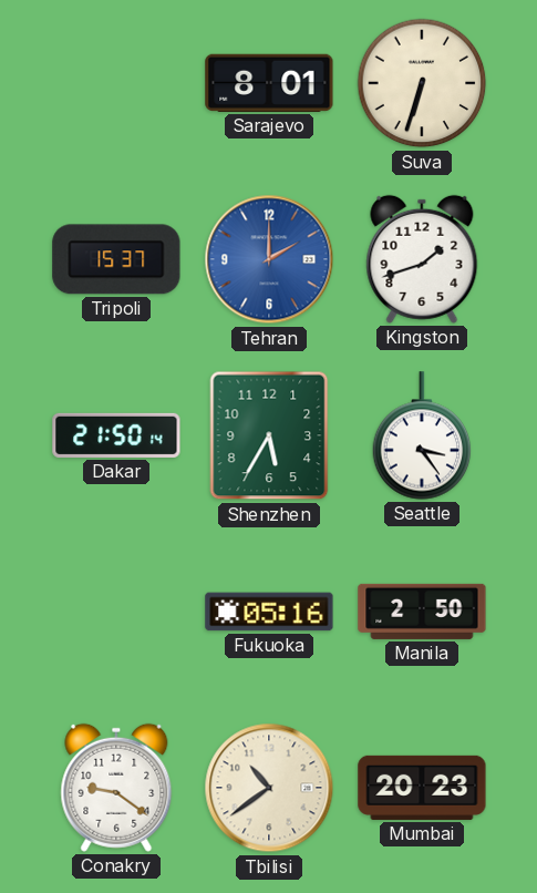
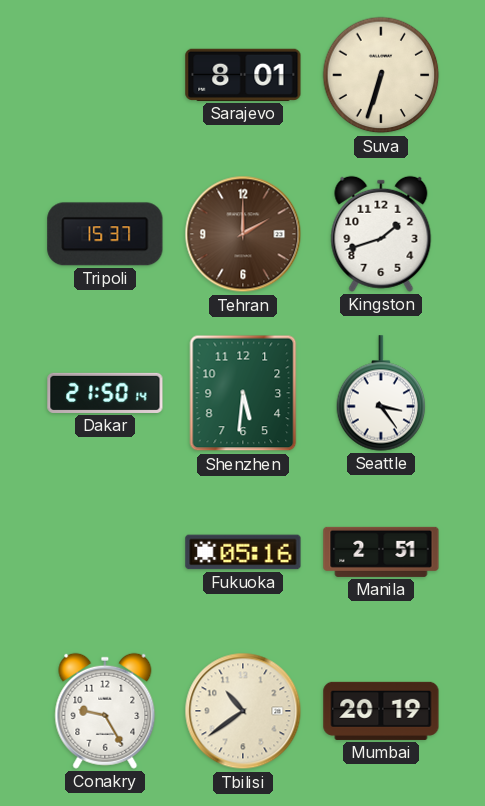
Tehran dial: blue -> brown
Shenzhen: 5:35 -> 5:31
Manila: 2:50 -> 2:51
Conakry: 9:21 -> 9:25
Mumbai: 20:23 -> 20:19
